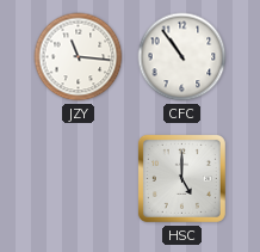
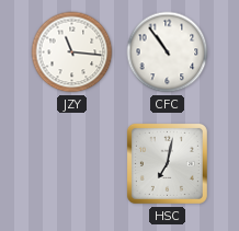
HSC: 5:00 -> 7:02
